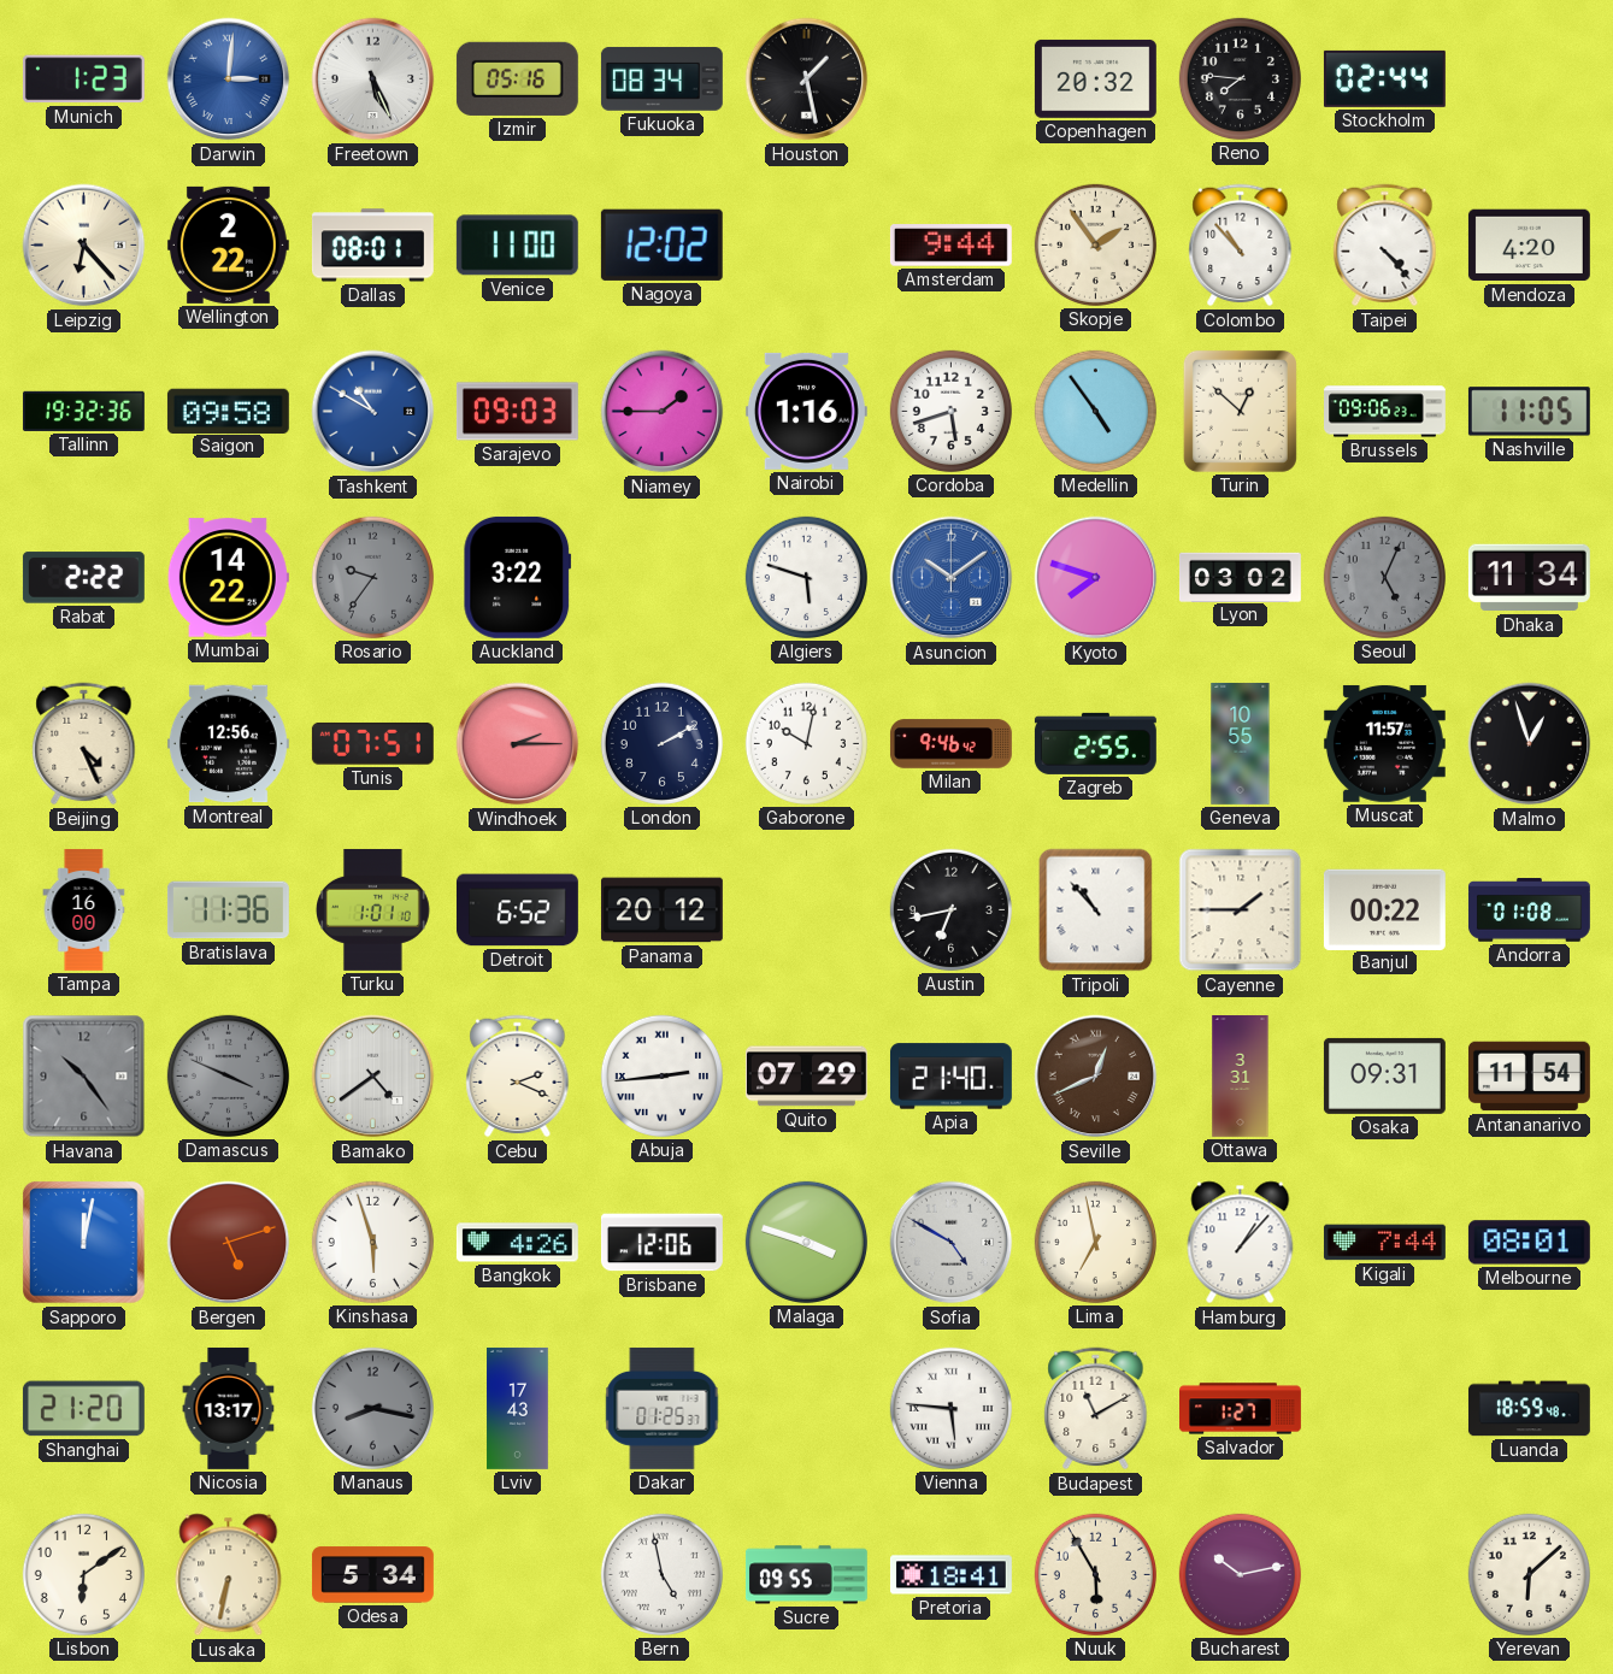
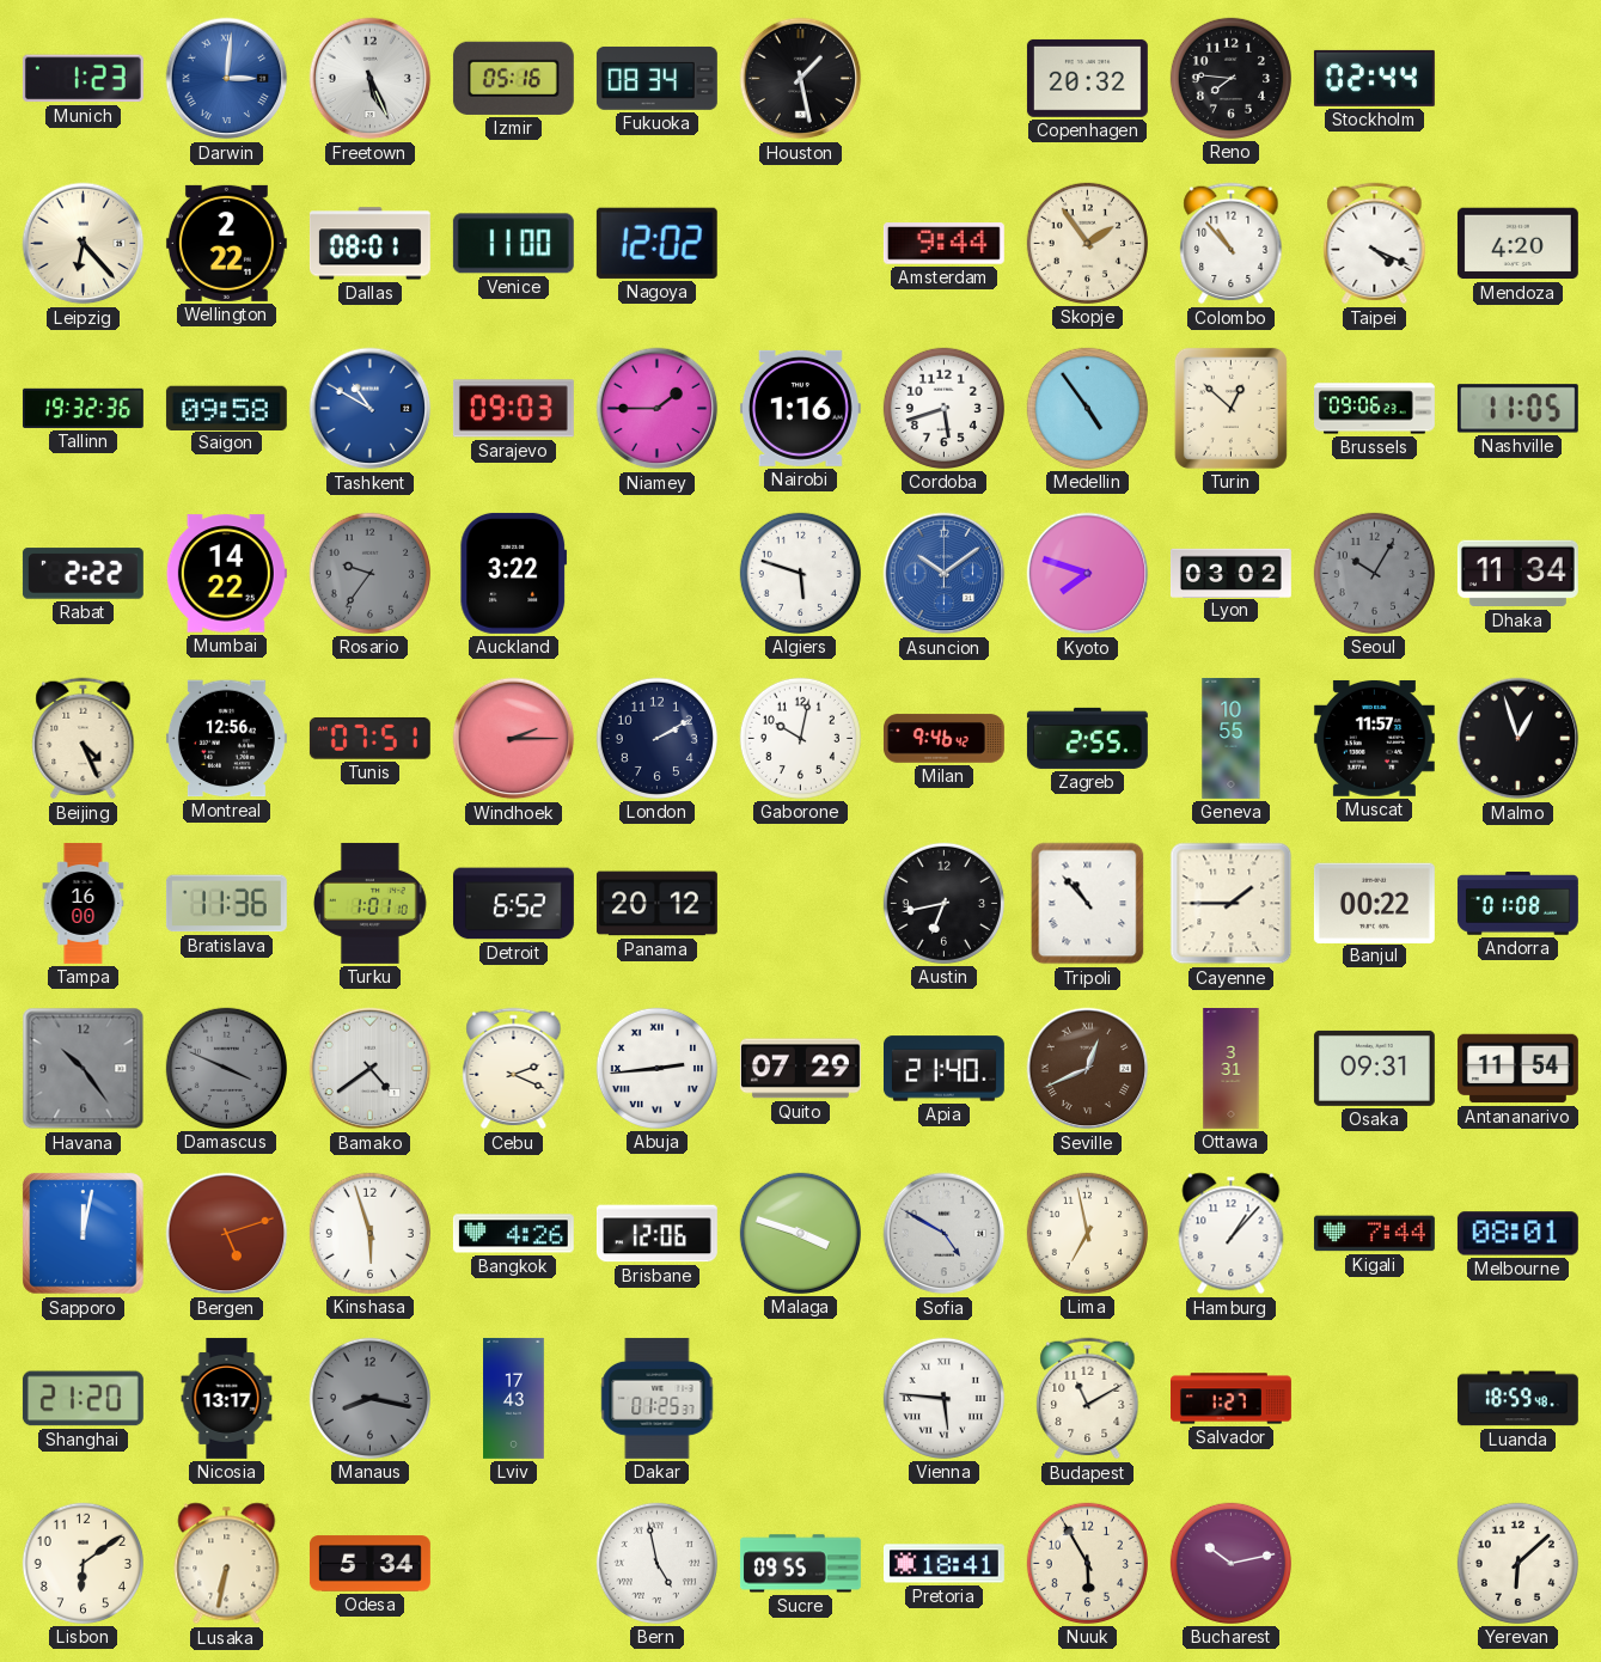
Taipei: 4:23 -> 4:19
Seoul: 5:04 -> 10:05
